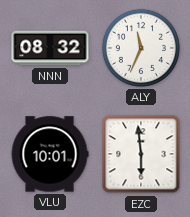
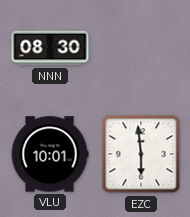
NNN: 08:32 -> 08:30
ALY: 11:34 -> none
